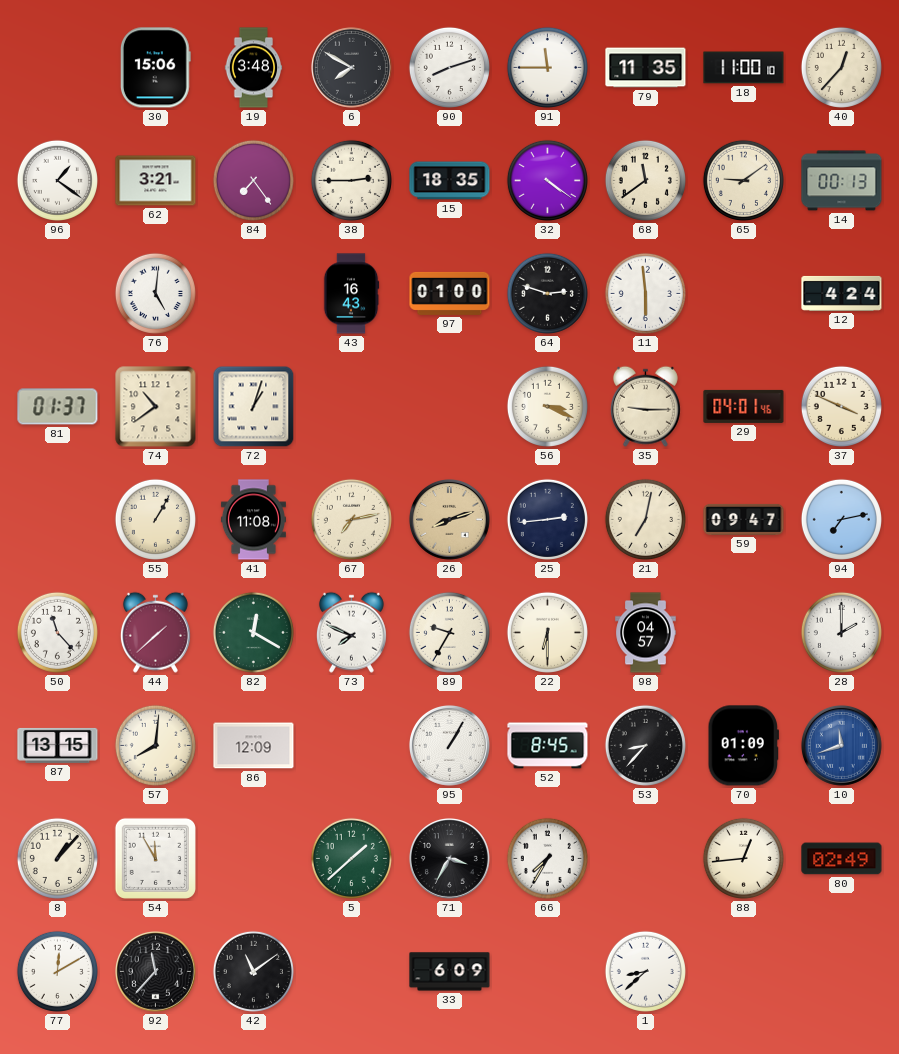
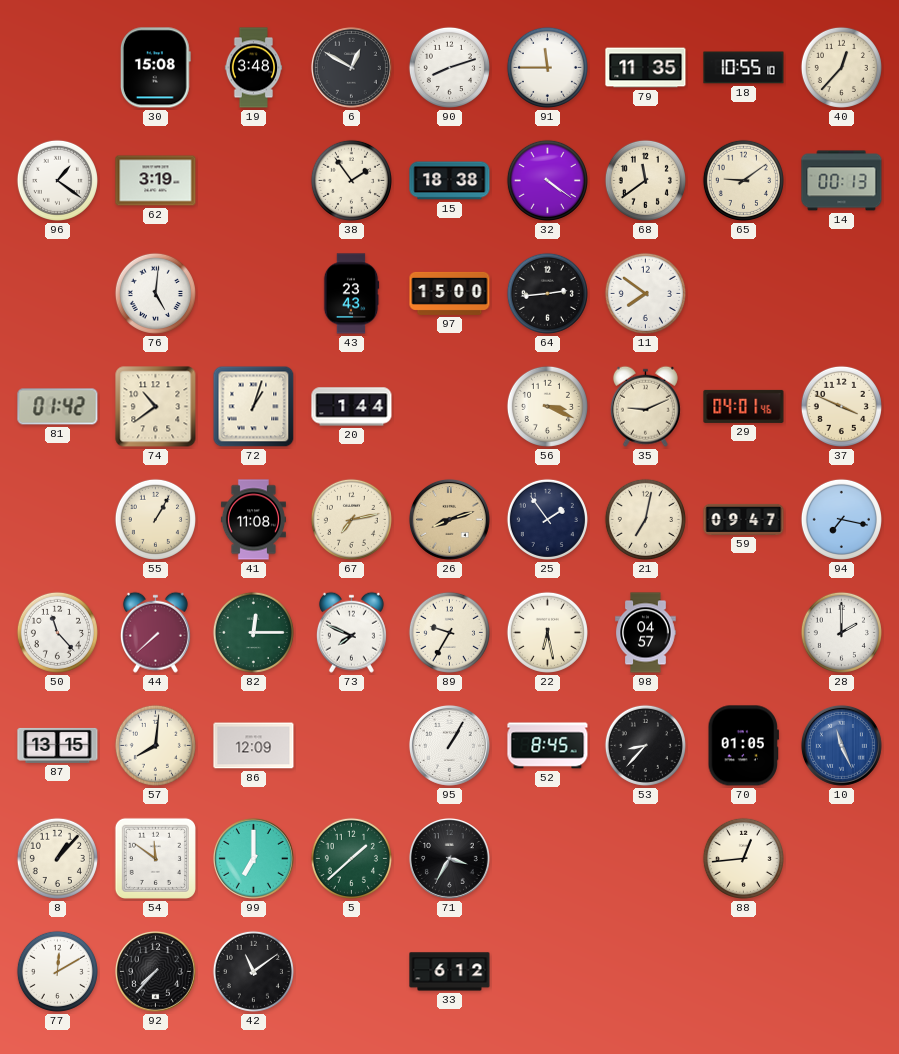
30: 15:06 -> 15:08
6: 7:50 -> 12:50
18: 11:00 -> 10:55
62: 3:21 -> 3:19
84: 7:24 -> none
38: 2:45 -> 1:54
15: 18:35 -> 18:38
43: 16:43 -> 23:43
97: 01:00 -> 15:00
64: 2:48 -> 2:44
11: 5:59 -> 7:51
12: 4:24 -> none
81: 01:37 -> 01:42
20: none -> 1:44
35: 9:15 -> 9:11
25: 2:44 -> 1:54
94: 7:13 -> 7:17
44: 1:38 -> 7:38
82: 12:20 -> 12:15
22: 6:30 -> 6:28
70: 01:09 -> 01:05
10: 11:42 -> 11:26
54: 11:55 -> 11:51
99: none -> 7:00
66: 7:35 -> none
80: 02:49 -> none
92: 11:37 -> 7:37
33: 6:09 -> 6:12
1: 8:38 -> none
